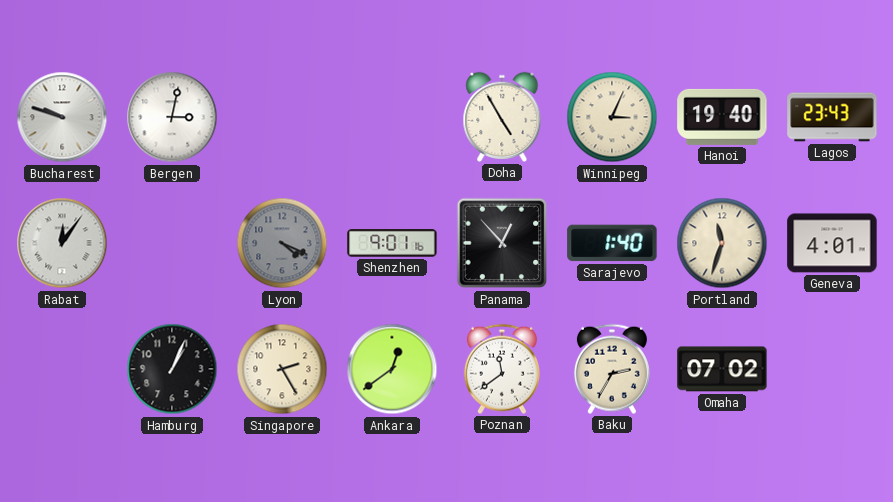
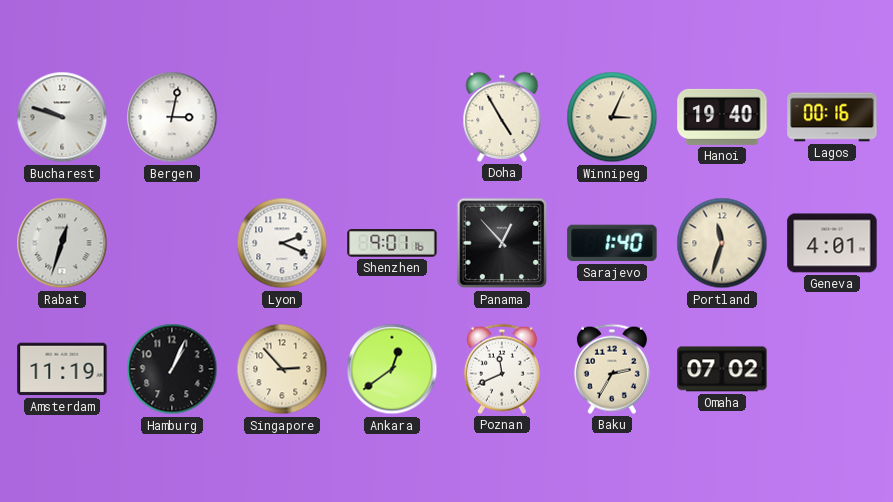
Lagos: 23:43 -> 00:16
Rabat: 12:06 -> 12:33
Lyon: 4:19 -> 2:19
Lyon dial: grey -> white
Amsterdam: none -> 11:19
Singapore: 2:25 -> 2:53
Poznan: 11:39 -> 11:41
